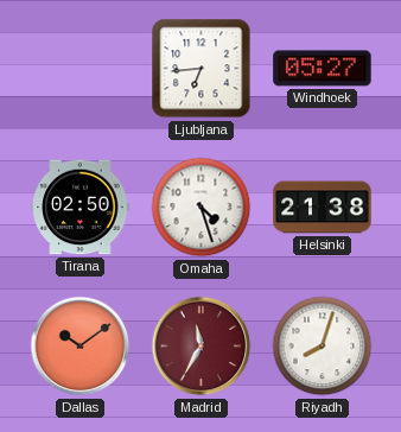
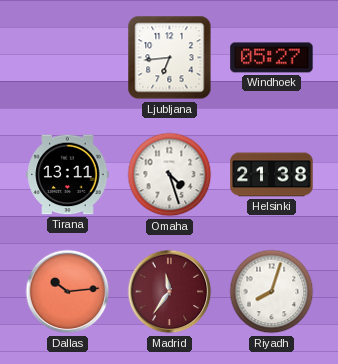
Tirana: 02:50 -> 13:11
Dallas: 10:09 -> 10:14
Madrid: 11:35 -> 11:36
